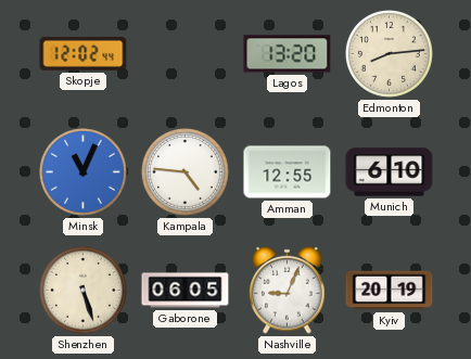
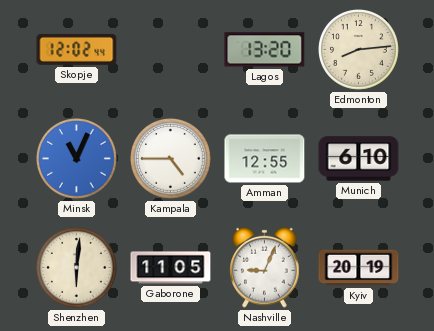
Kampala: 4:46 -> 4:45
Shenzhen: 5:27 -> 6:01
Gaborone: 06:05 -> 11:05
